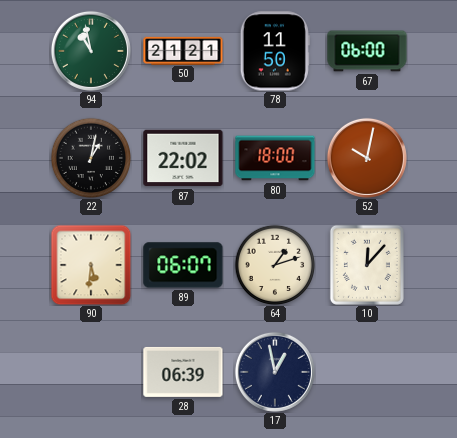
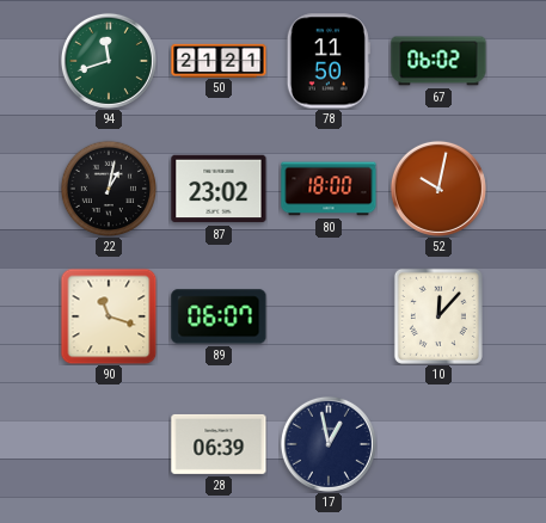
94: 10:58 -> 11:42
67: 06:00 -> 06:02
87: 22:02 -> 23:02
90: 5:31 -> 11:18
64: 1:12 -> none
